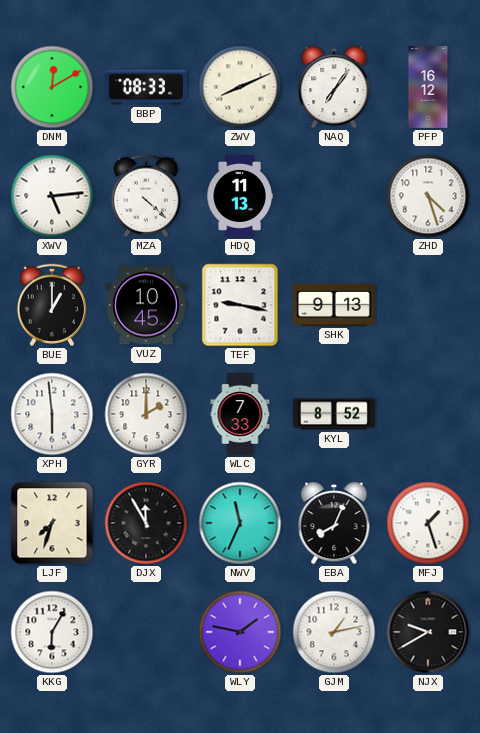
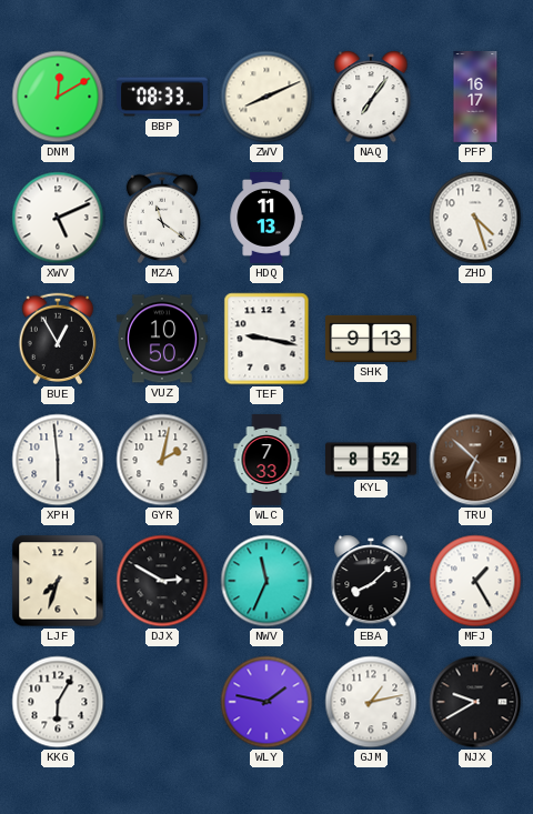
PFP: 16:12 -> 16:17
XWV: 5:14 -> 5:11
MZA: 4:22 -> 11:21
BUE: 1:00 -> 12:55
VUZ: 10:45 -> 10:50
GYR: 2:00 -> 2:02
TRU: none -> 6:52
DJX: 11:55 -> 2:50
EBA: 8:04 -> 8:08
MFJ: 1:27 -> 1:25
